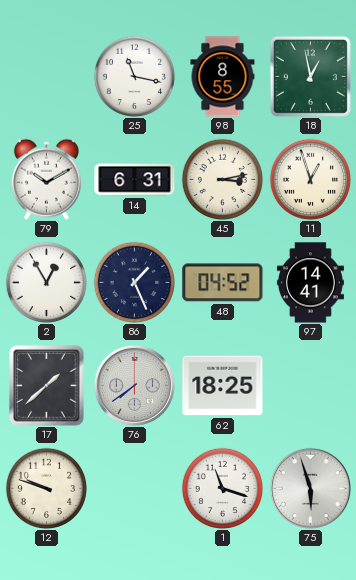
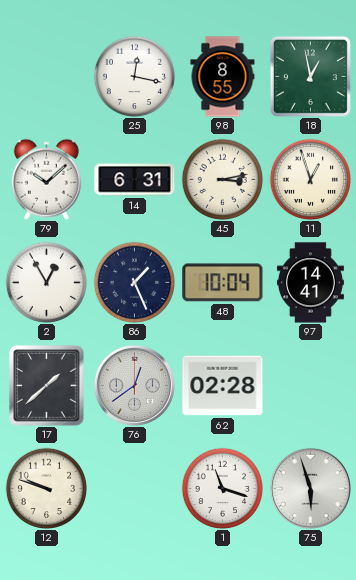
25: 11:17 -> 12:17
79: 10:10 -> 10:08
48: 04:52 -> 10:04
76: 7:39 -> 12:39
62: 18:25 -> 02:28
